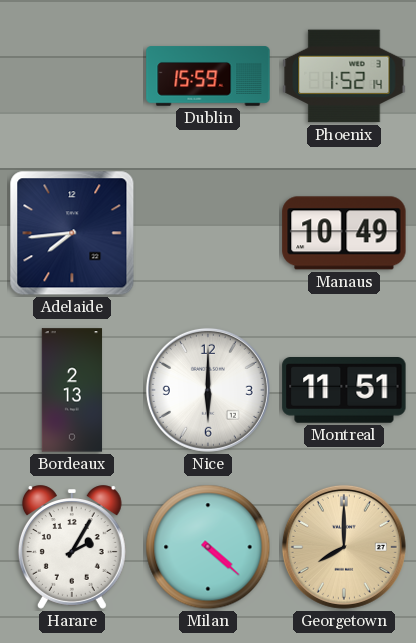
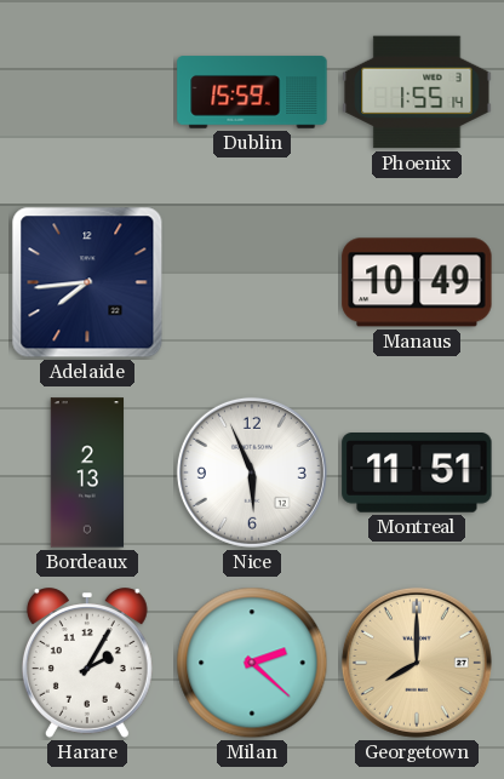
Phoenix: 1:52 -> 1:55
Nice: 6:00 -> 5:56
Milan: 4:22 -> 2:22
